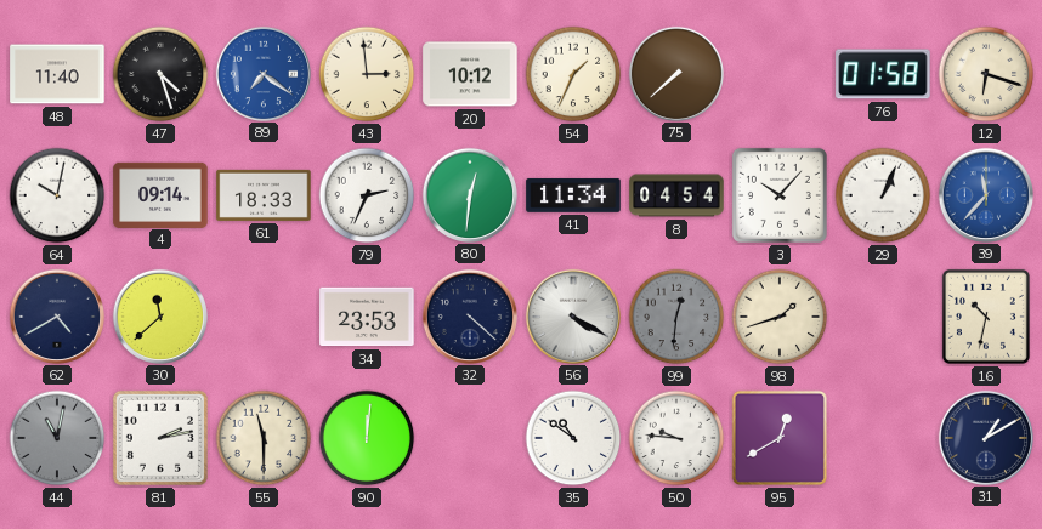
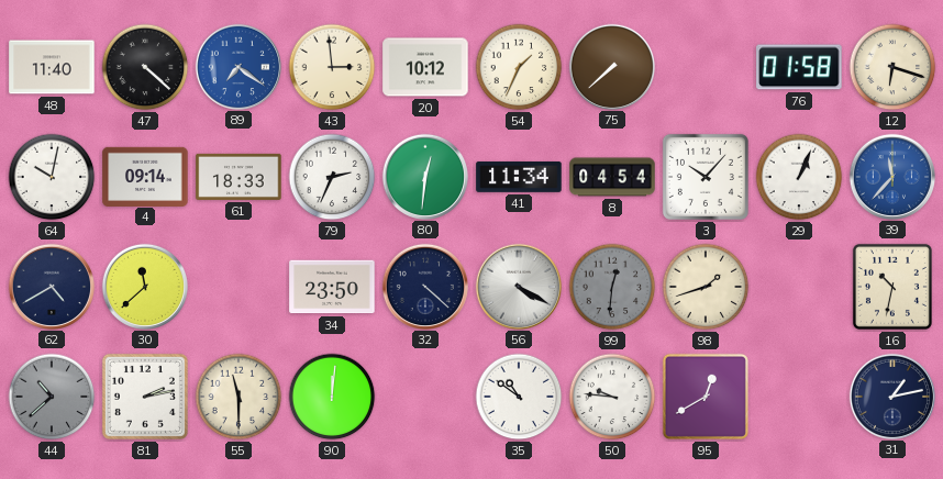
47: 4:27 -> 4:22
34: 23:53 -> 23:50
44: 11:02 -> 10:38
31: 1:10 -> 1:13
